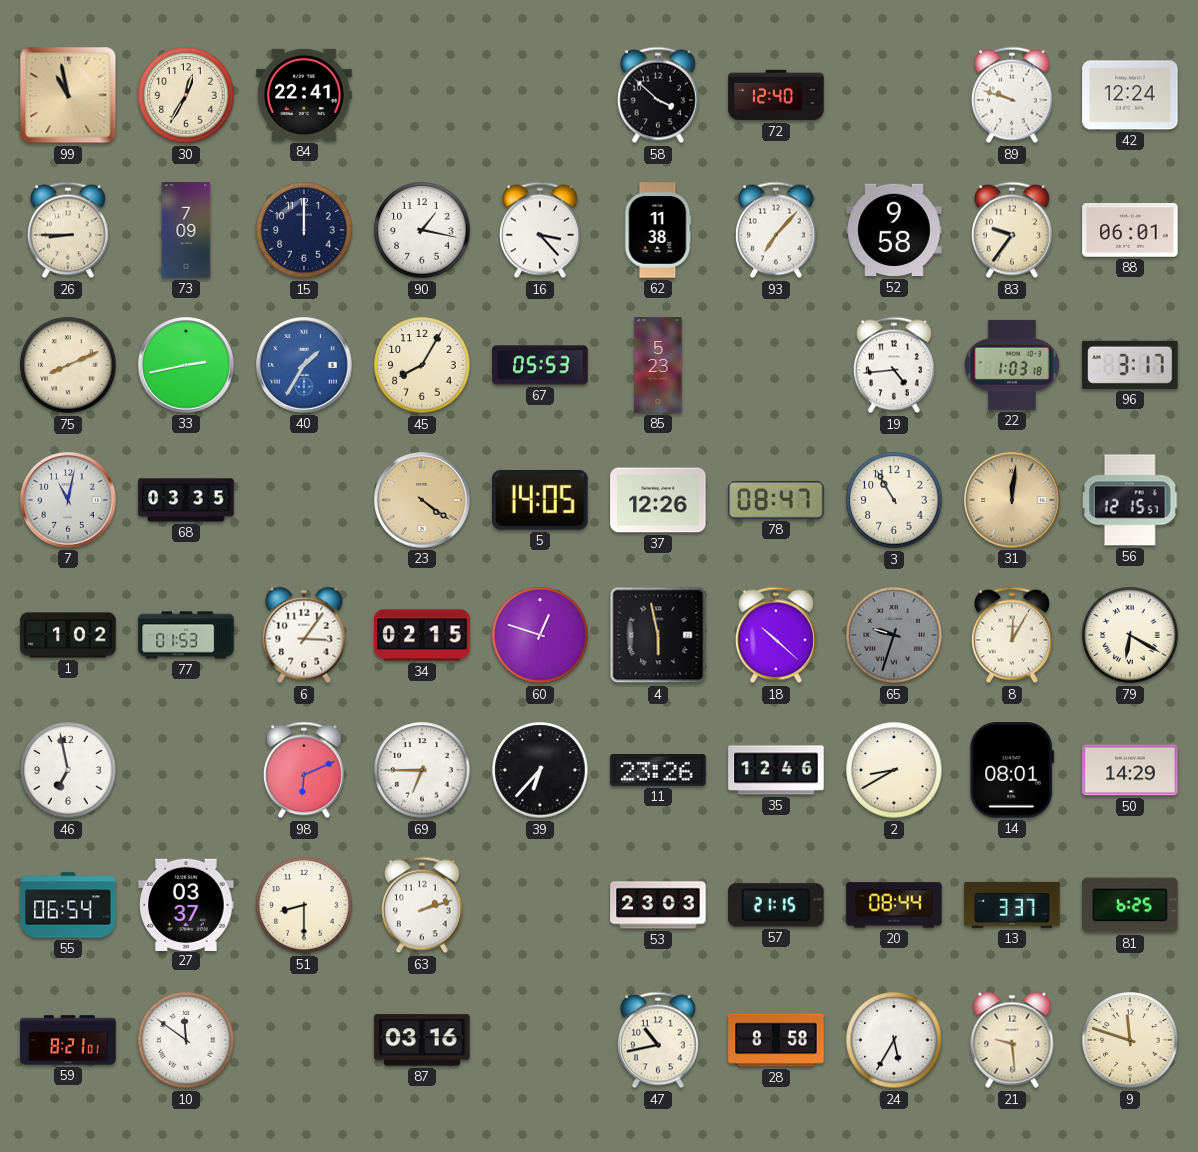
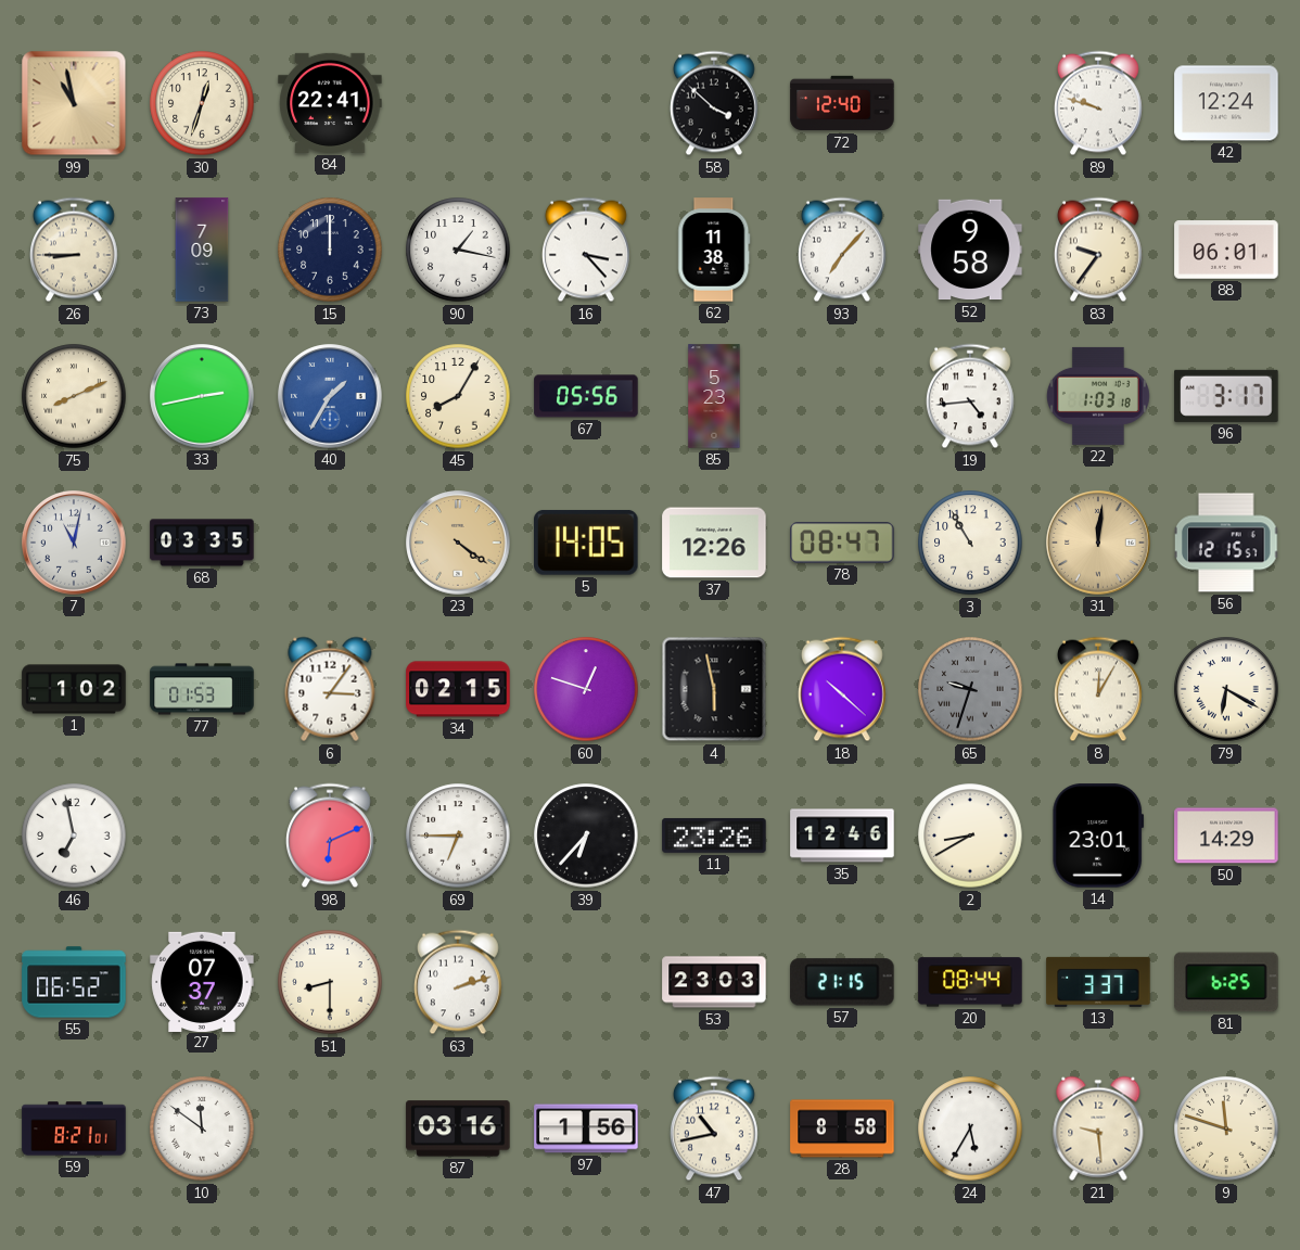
30: 12:35 -> 12:33
67: 05:53 -> 05:56
14: 08:01 -> 23:01
55: 06:54 -> 06:52
27: 03:37 -> 07:37
97: none -> 1:56
